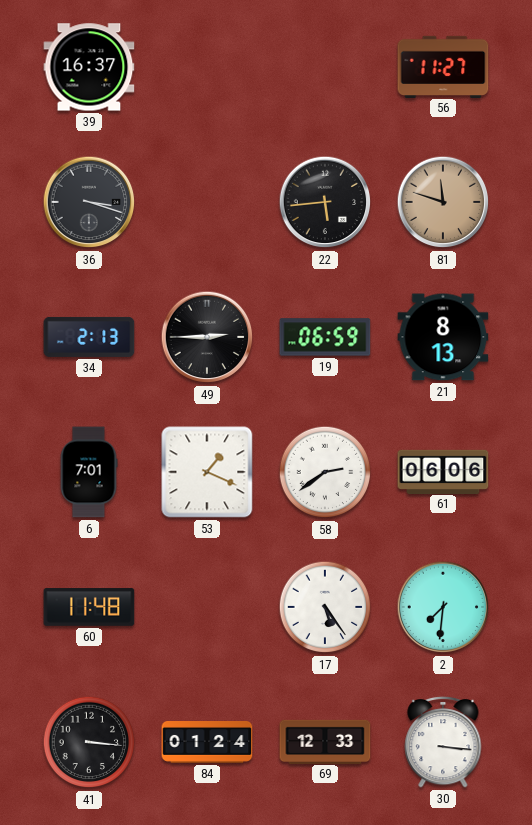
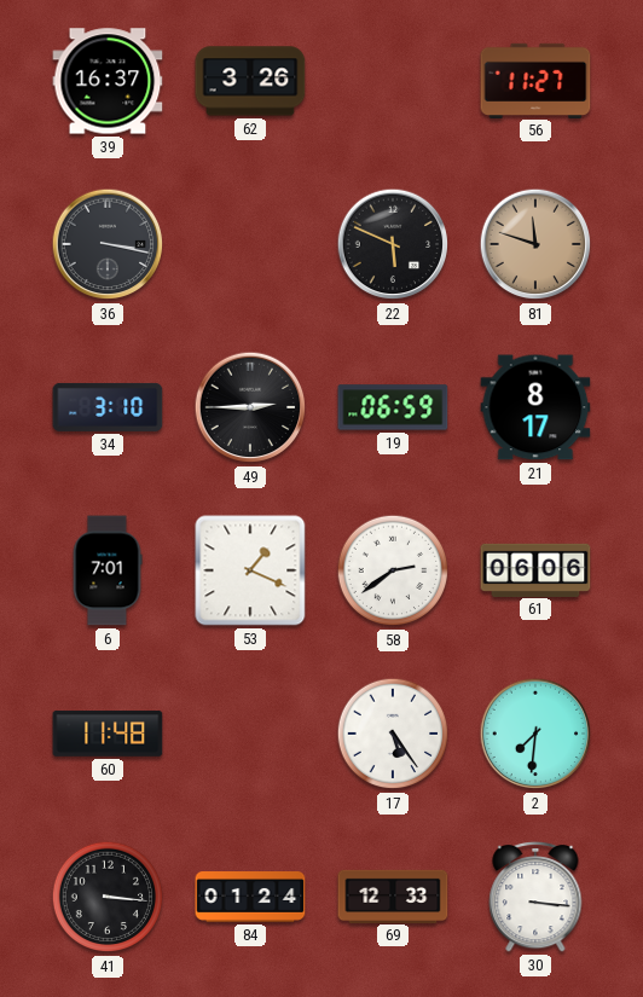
62: none -> 3:26
36: 3:18 -> 3:17
22: 5:44 -> 5:49
34: 2:13 -> 3:10
21: 8:13 -> 8:17
